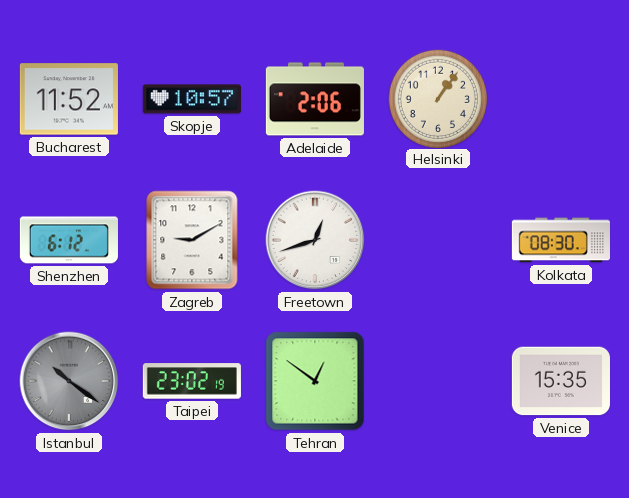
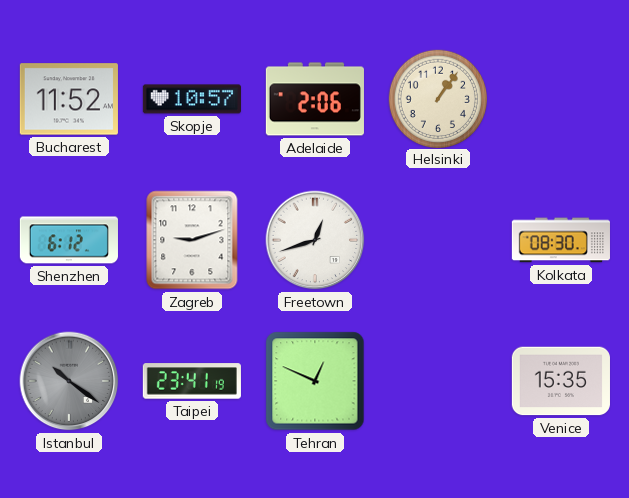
Zagreb: 9:10 -> 9:12
Taipei: 23:02 -> 23:41
Tehran: 12:51 -> 12:49
